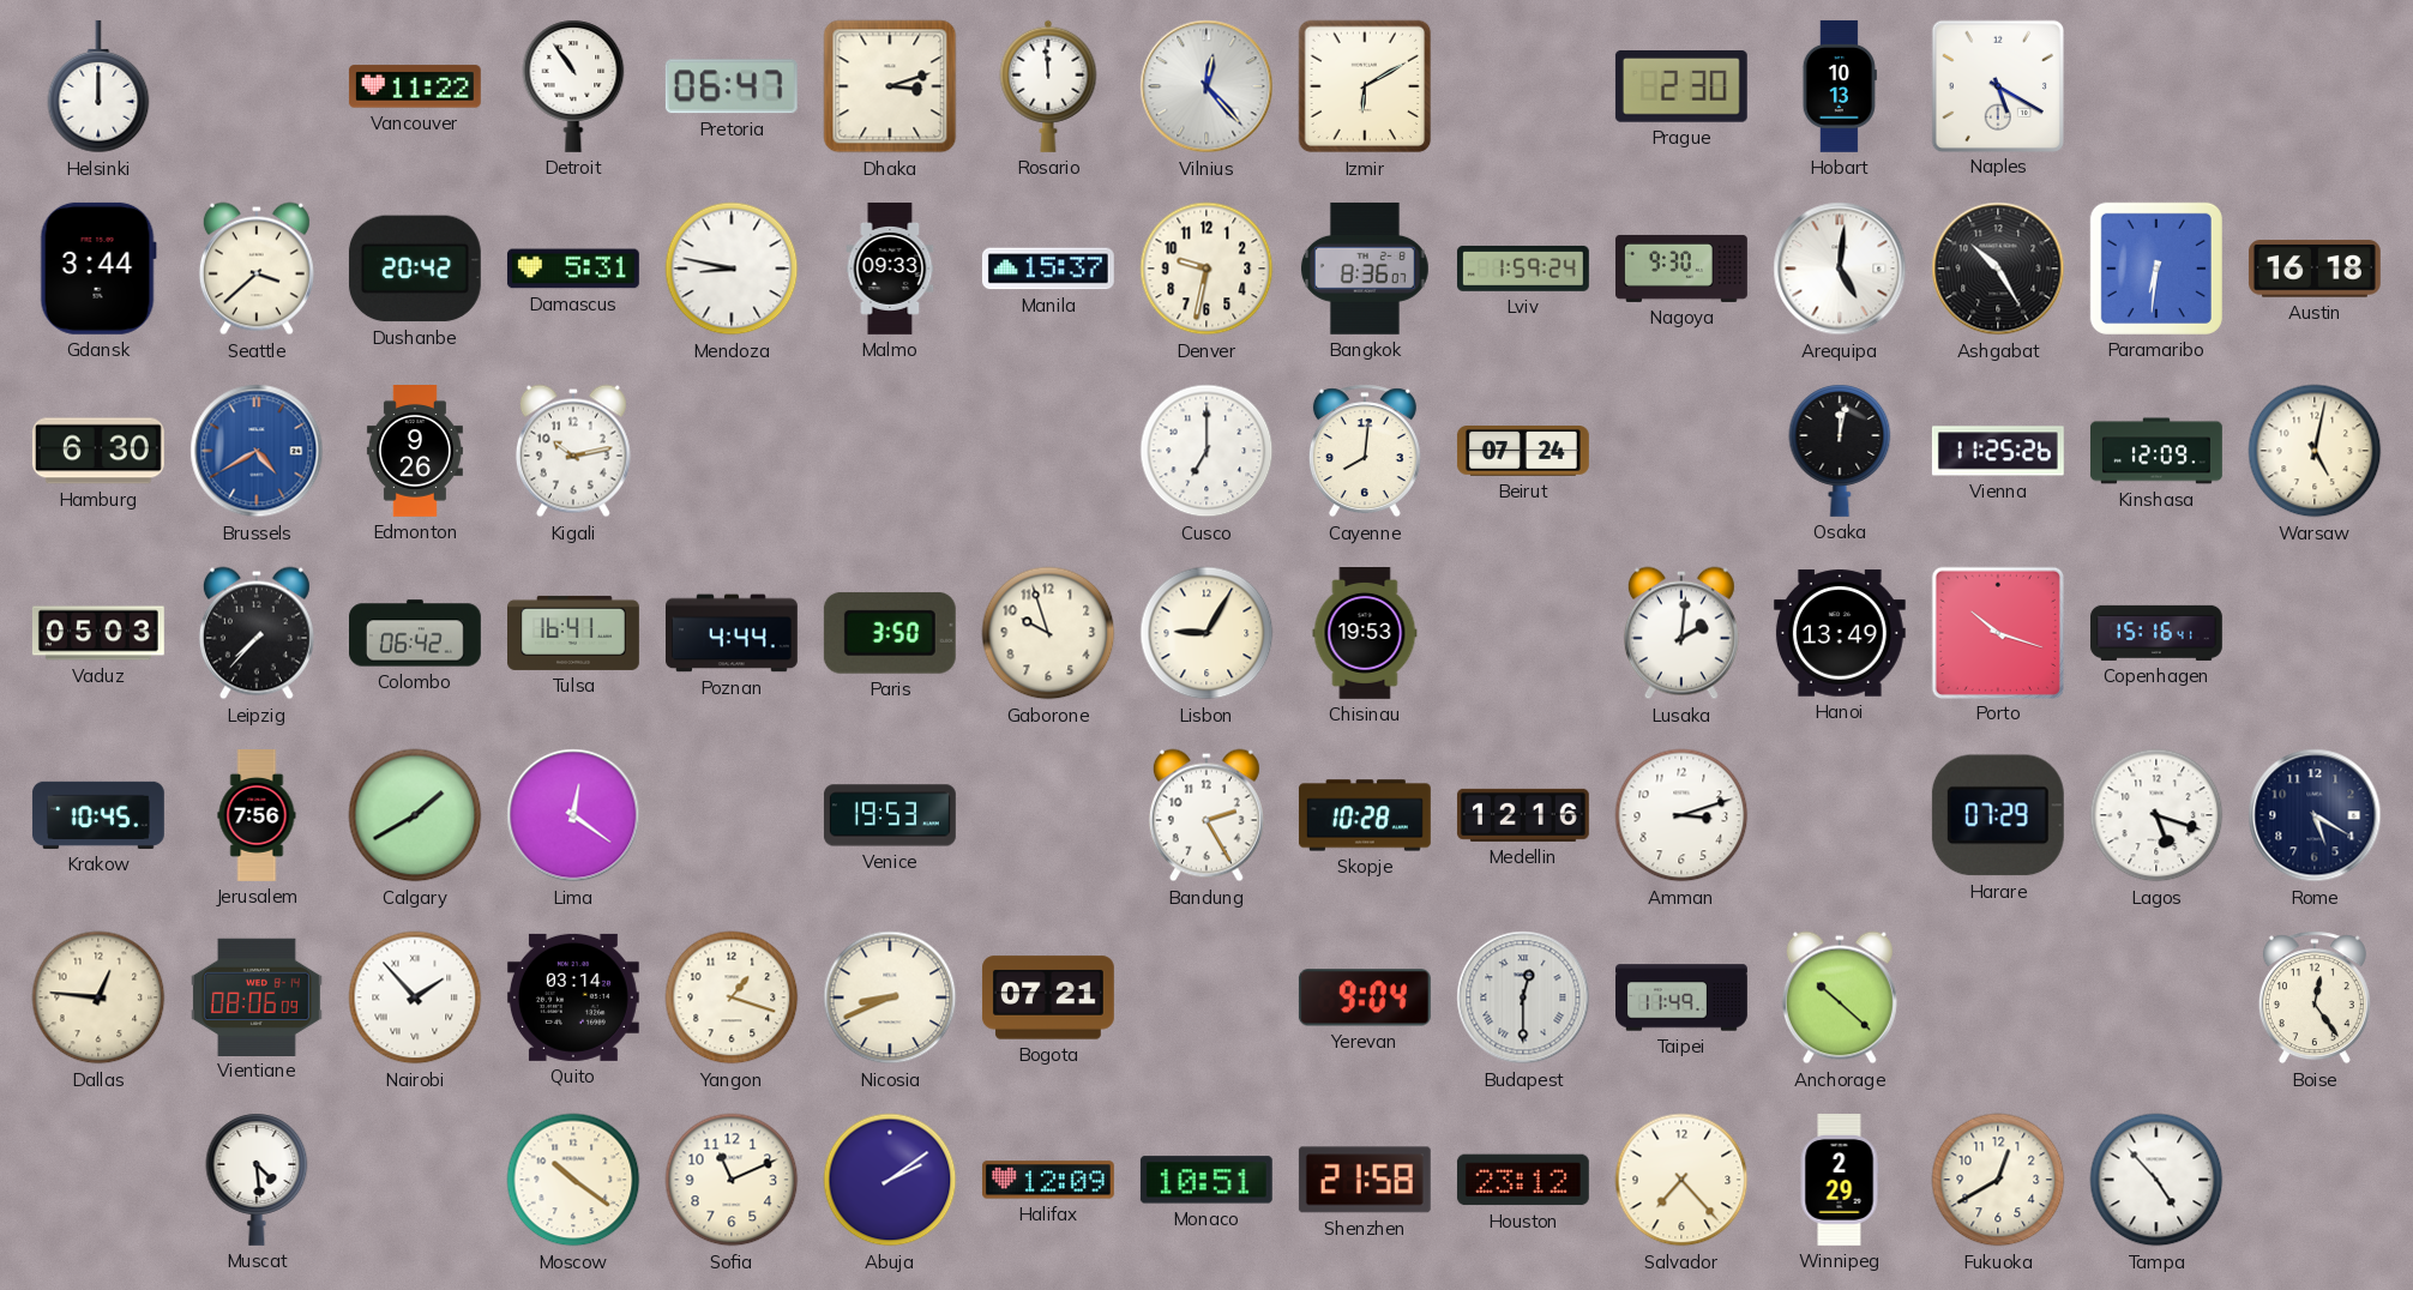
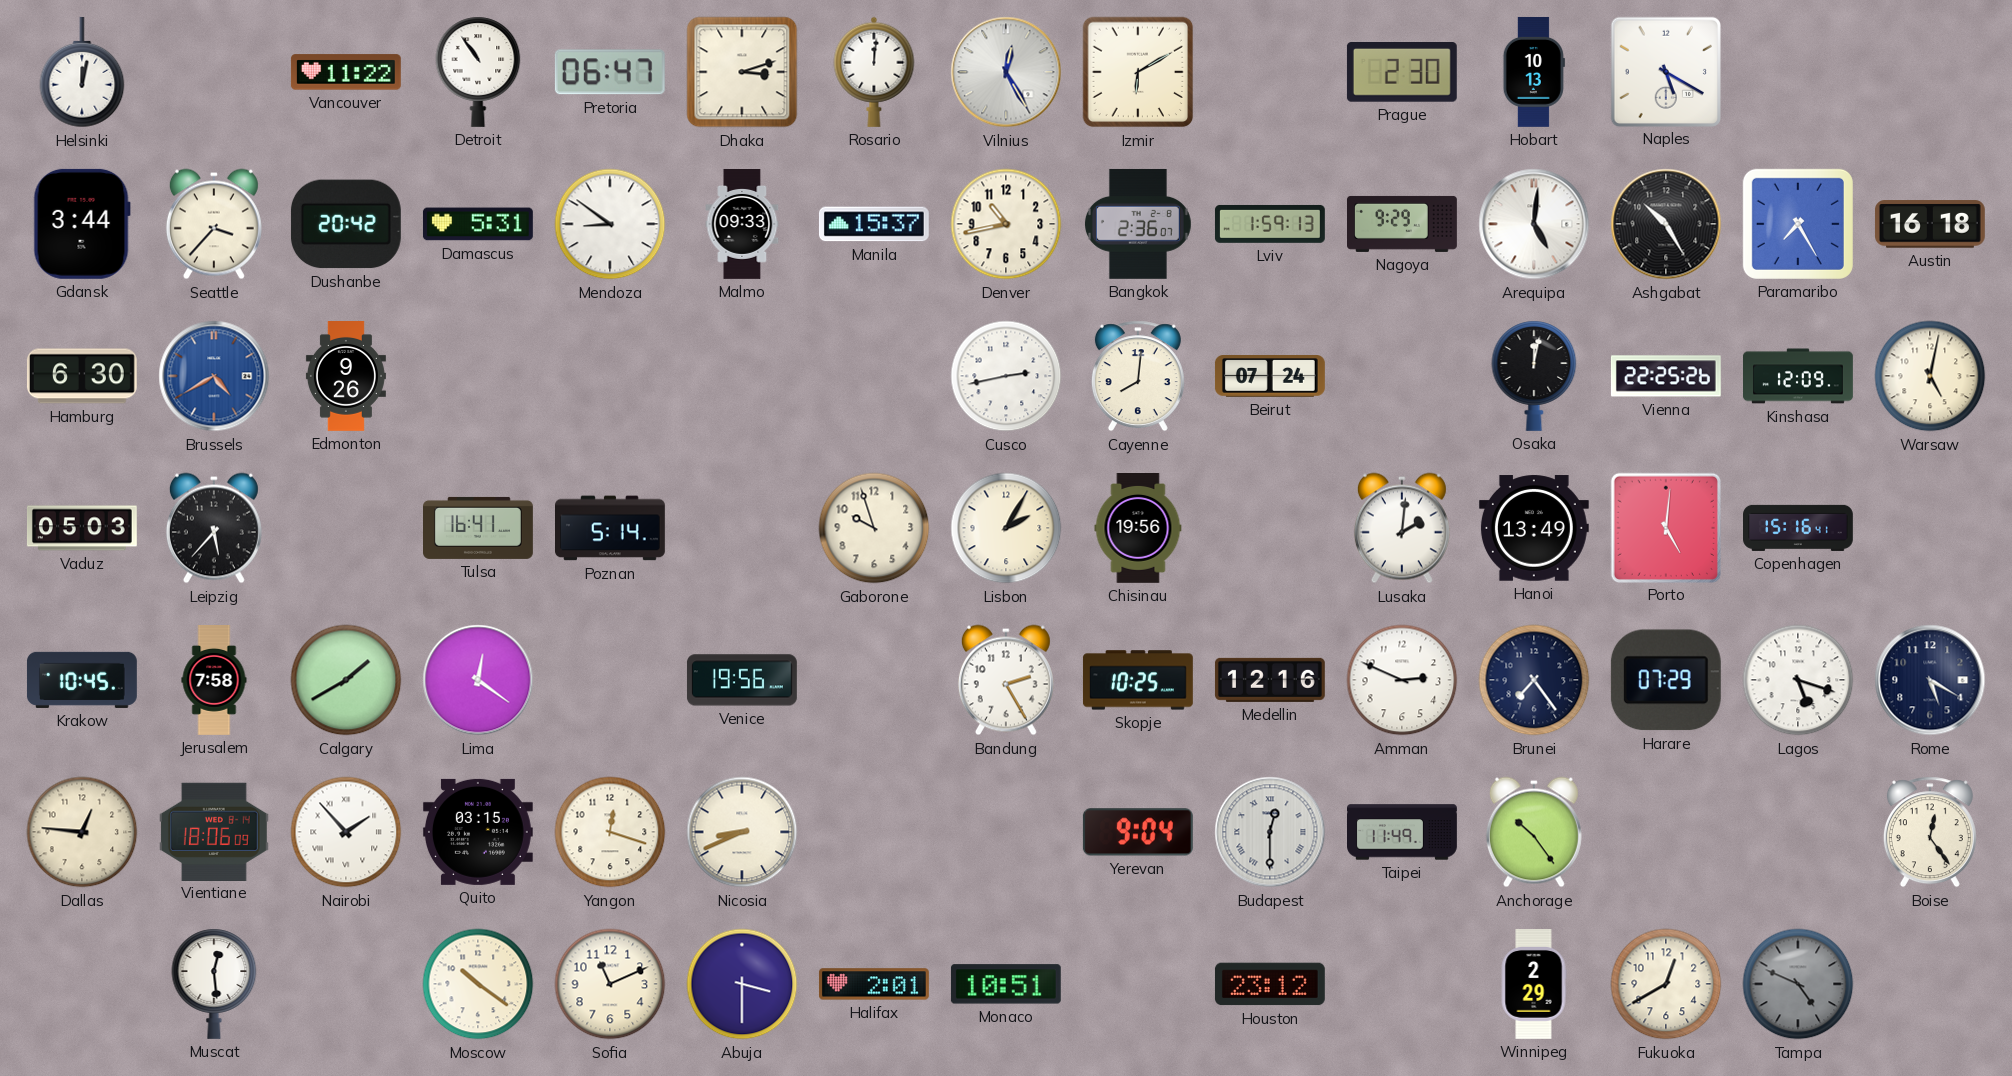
Helsinki: 12:00 -> 12:02
Rosario: 11:59 -> 12:01
Vilnius: 12:23 -> 12:25
Seattle: 3:38 -> 3:37
Mendoza: 8:47 -> 8:51
Denver: 9:32 -> 10:43
Bangkok: 8:36 -> 2:36
Lviv: 1:59:24 -> 1:59:13
Nagoya: 9:30 -> 9:29
Paramaribo: 6:31 -> 7:25
Kigali: 10:13 -> none
Cusco: 7:00 -> 2:43
Vienna: 11:25 -> 22:25
Leipzig: 7:37 -> 5:37
Colombo: 06:42 -> none
Poznan: 4:44 -> 5:14
Paris: 3:50 -> none
Lisbon: 9:05 -> 2:05
Chisinau: 19:53 -> 19:56
Porto: 10:18 -> 5:01
Jerusalem: 7:56 -> 7:58
Venice: 19:53 -> 19:56
Skopje: 10:28 -> 10:25
Amman: 3:12 -> 2:49
Brunei: none -> 7:24
Vientiane: 08:06 -> 18:06
Quito: 03:14 -> 03:15
Yangon: 1:18 -> 12:18
Bogota: 07:21 -> none
Anchorage: 10:22 -> 10:24
Muscat: 4:29 -> 12:29
Abuja: 2:09 -> 3:30
Halifax: 12:09 -> 2:01
Shenzhen: 21:58 -> none
Salvador: 7:23 -> none
Tampa: 4:53 -> 4:49
Tampa dial: white -> grey
